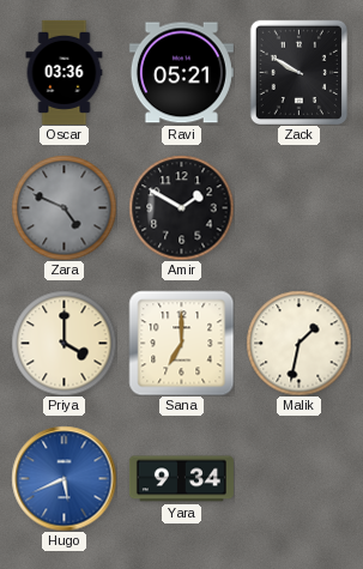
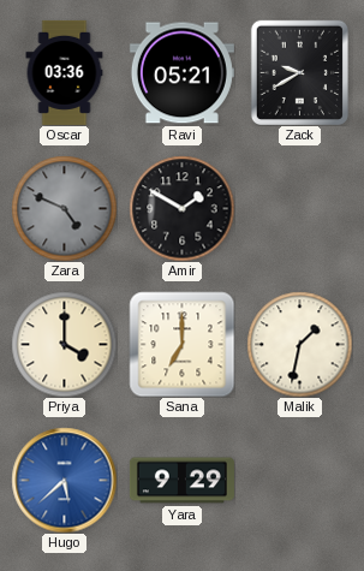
Zack: 9:50 -> 9:40
Hugo: 5:41 -> 5:38
Yara: 9:34 -> 9:29
